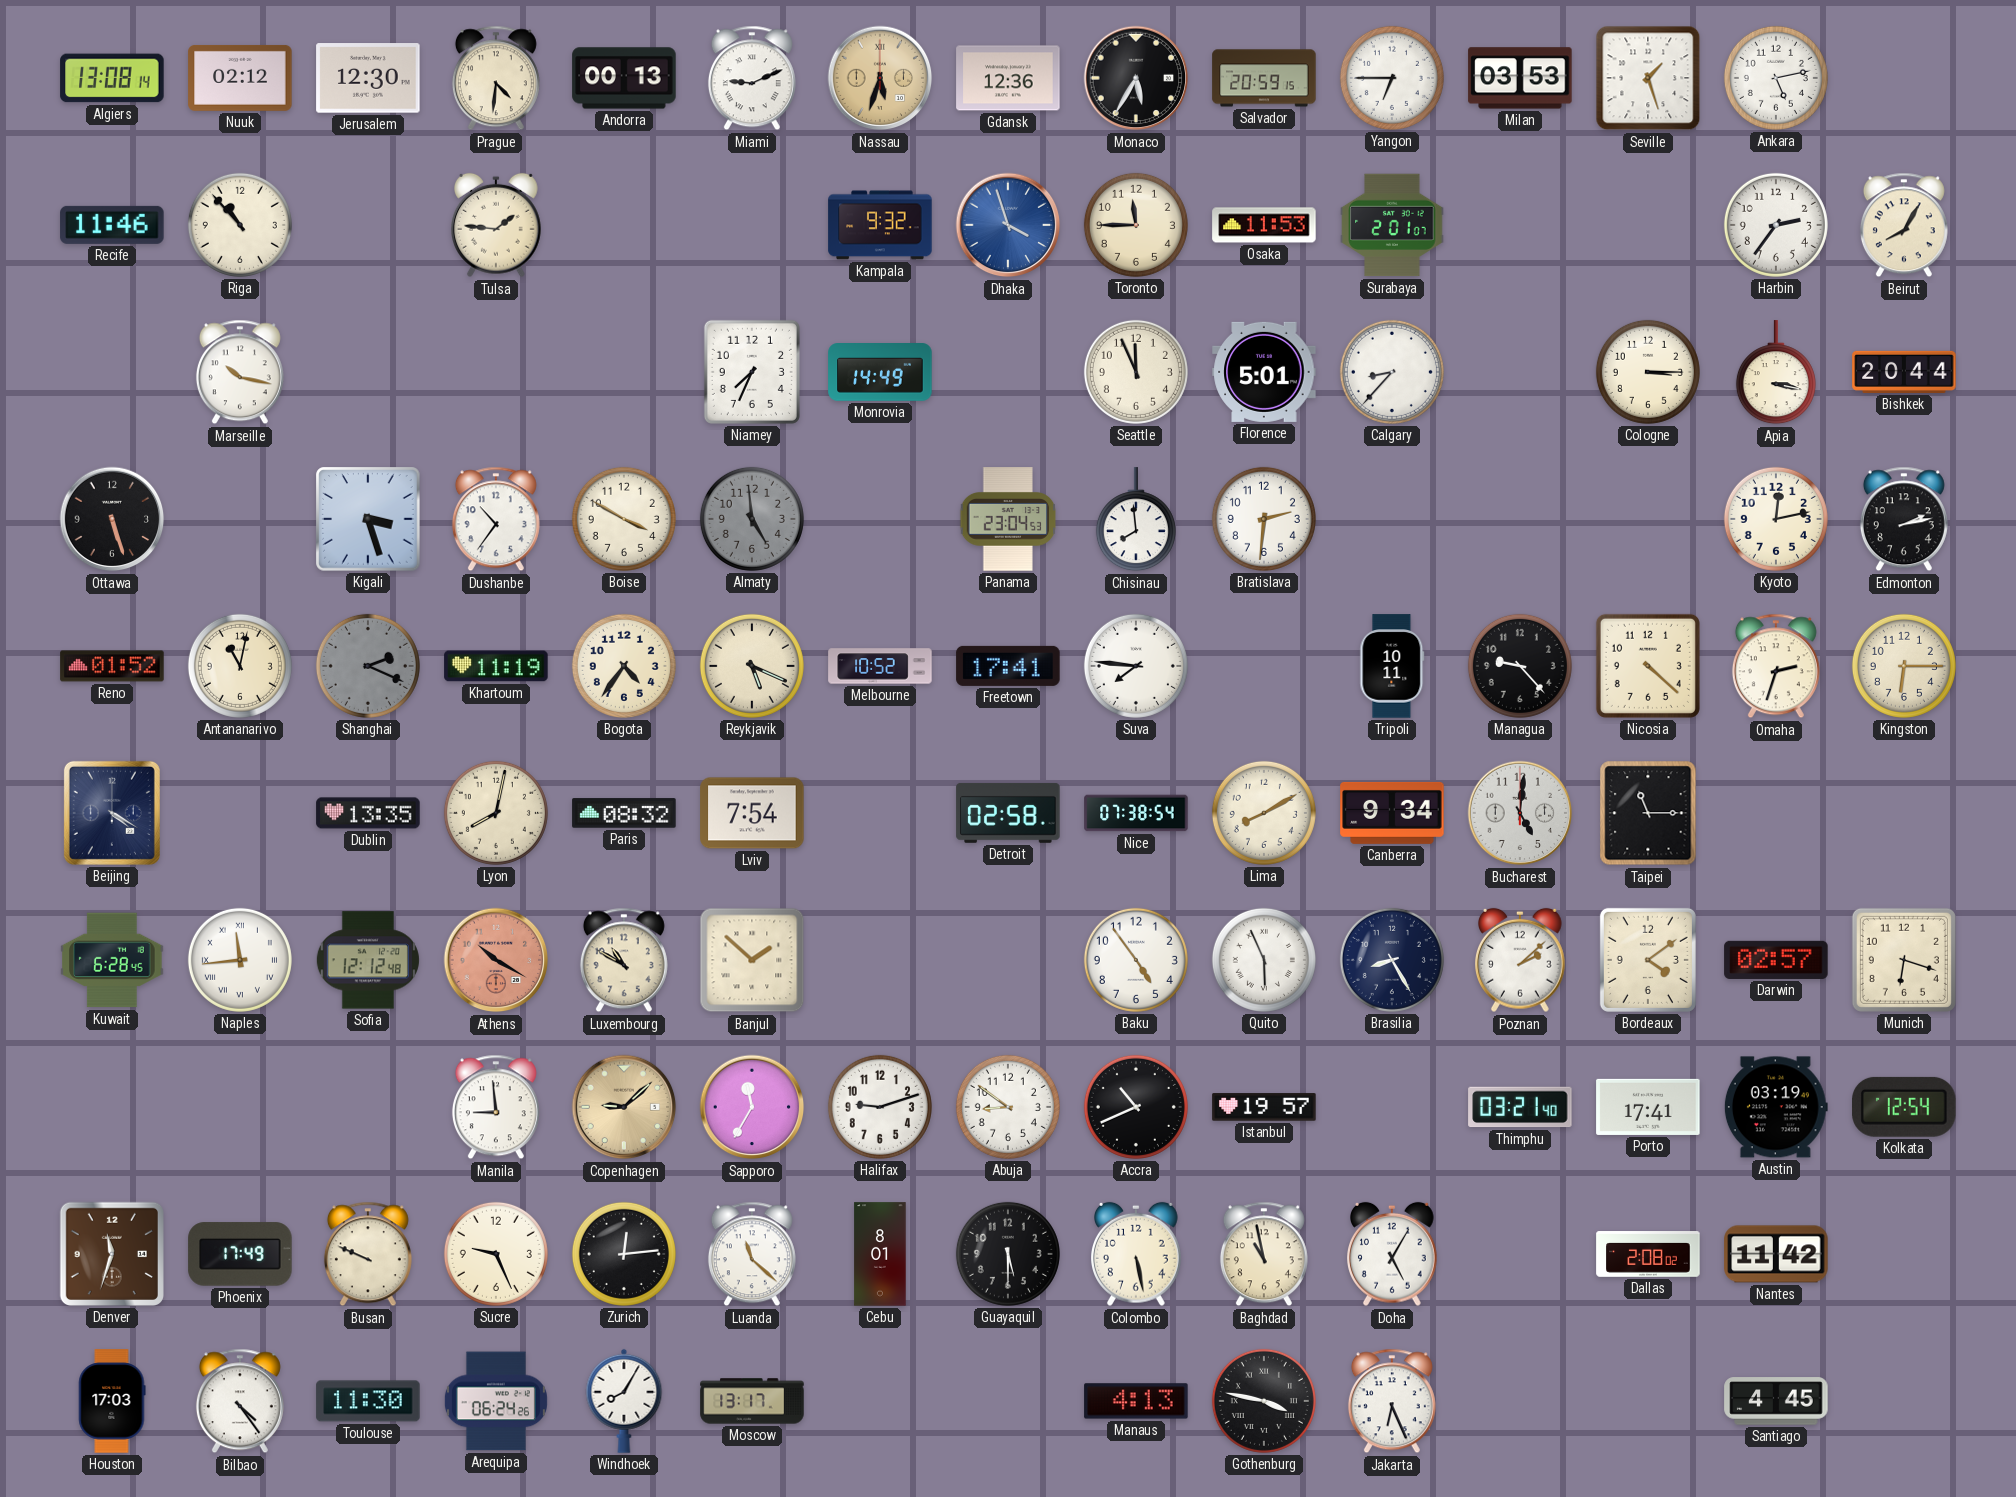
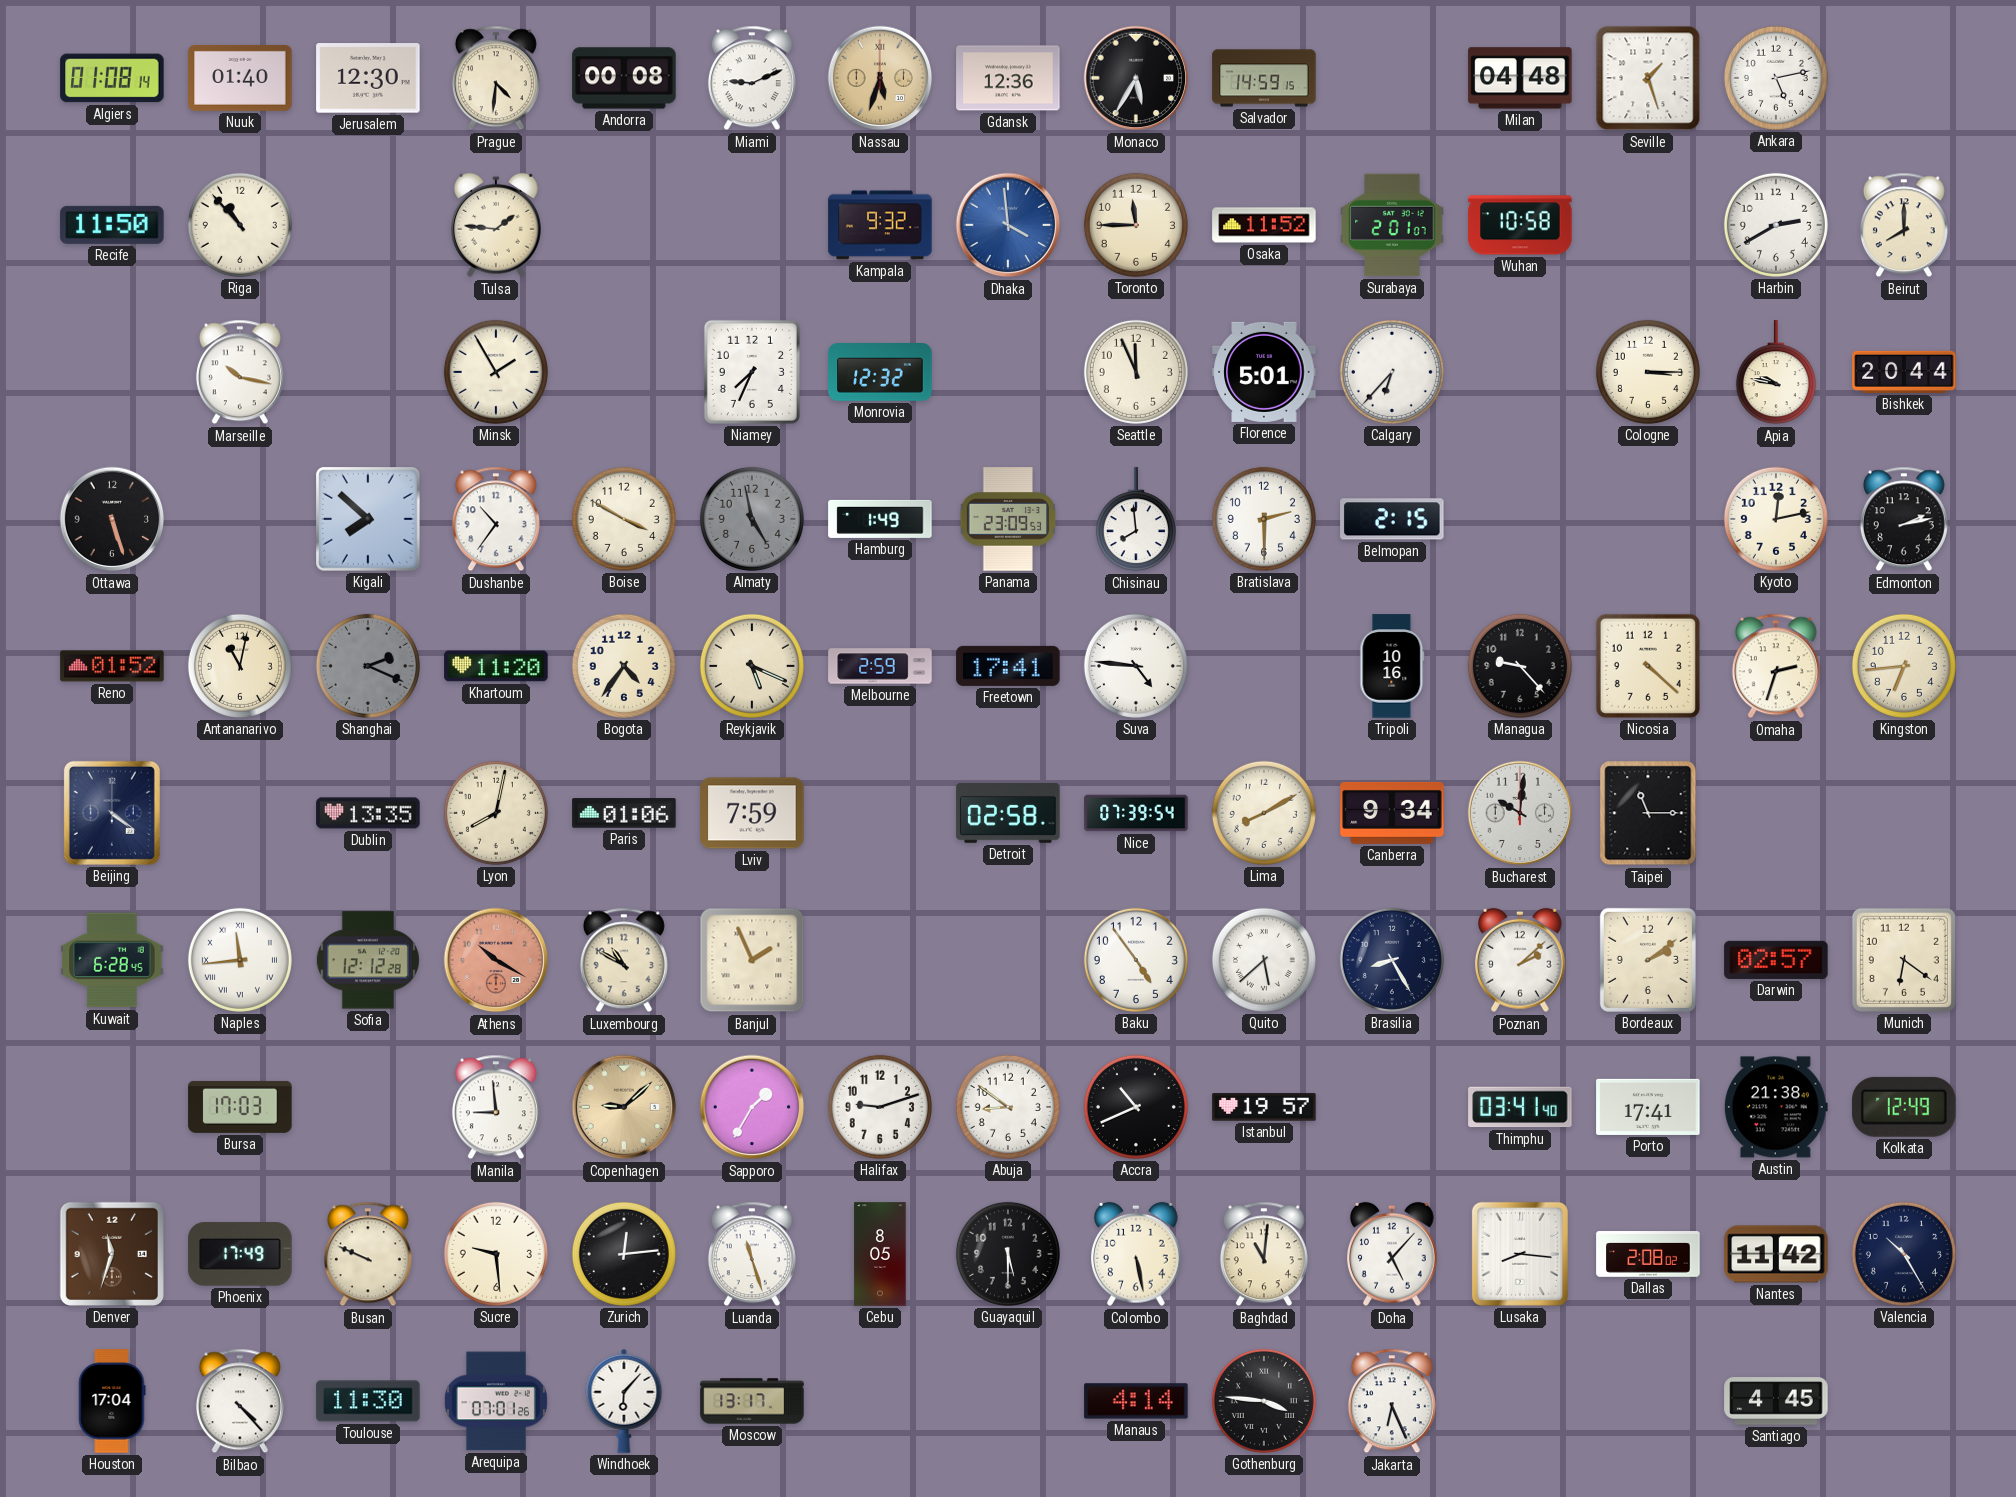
Algiers: 13:08 -> 01:08
Nuuk: 02:12 -> 01:40
Andorra: 00:13 -> 00:08
Salvador: 20:59 -> 14:59
Yangon: 6:45 -> none
Milan: 03:53 -> 04:48
Recife: 11:46 -> 11:50
Dhaka: 3:57 -> 3:59
Osaka: 11:53 -> 11:52
Wuhan: none -> 10:58
Harbin: 2:36 -> 2:40
Beirut: 8:05 -> 8:00
Minsk: none -> 1:55
Monrovia: 14:49 -> 12:32
Calgary: 8:37 -> 6:37
Apia: 3:17 -> 9:47
Kigali: 3:27 -> 7:52
Almaty: 4:59 -> 4:58
Hamburg: none -> 1:49
Panama: 23:04 -> 23:09
Bratislava: 2:31 -> 2:30
Belmopan: none -> 2:15
Khartoum: 11:19 -> 11:20
Melbourne: 10:52 -> 2:59
Suva: 7:46 -> 4:46
Tripoli: 10:11 -> 10:16
Kingston: 6:15 -> 6:44
Beijing: 4:20 -> 4:21
Paris: 08:32 -> 01:06
Lviv: 7:54 -> 7:59
Nice: 07:38 -> 07:39
Bucharest: 5:01 -> 10:01
Sofia: 12:12:48 -> 12:12:28
Banjul: 1:52 -> 1:56
Quito: 5:56 -> 5:38
Bordeaux: 4:09 -> 2:09
Munich: 6:18 -> 6:21
Bursa: none -> 17:03
Sapporo: 11:35 -> 1:35
Thimphu: 03:21 -> 03:41
Austin: 03:19 -> 21:38
Kolkata: 12:54 -> 12:49
Sucre: 9:26 -> 9:29
Luanda: 11:22 -> 11:27
Cebu: 8:01 -> 8:05
Baghdad: 10:58 -> 11:01
Doha: 5:05 -> 5:07
Lusaka: none -> 8:16
Valencia: none -> 10:25
Houston: 17:03 -> 17:04
Bilbao: 4:24 -> 4:23
Arequipa: 06:24 -> 07:01
Windhoek: 8:05 -> 6:07
Manaus: 4:13 -> 4:14
Gothenburg: 3:47 -> 3:46
